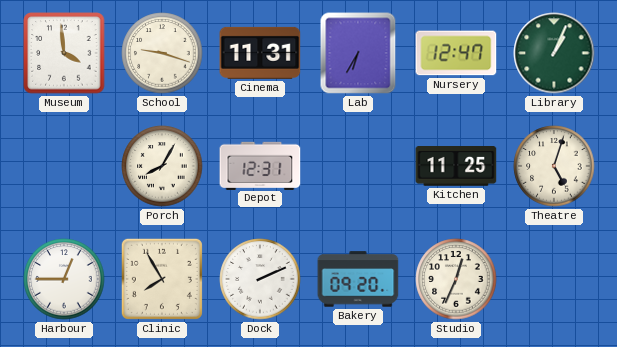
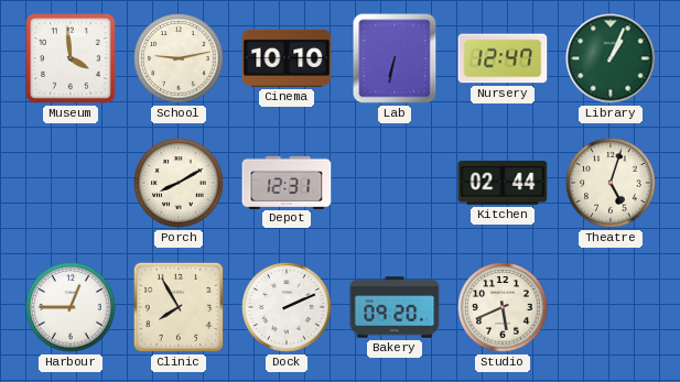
School: 9:18 -> 9:13
Cinema: 11:31 -> 10:10
Lab: 6:35 -> 6:32
Porch: 8:05 -> 8:10
Kitchen: 11:25 -> 02:44
Studio: 12:34 -> 5:41
